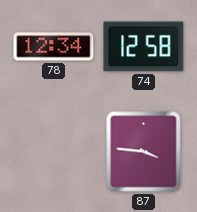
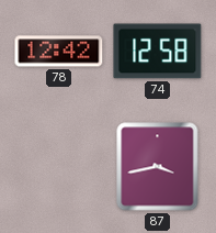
78: 12:34 -> 12:42
87: 3:46 -> 3:43
